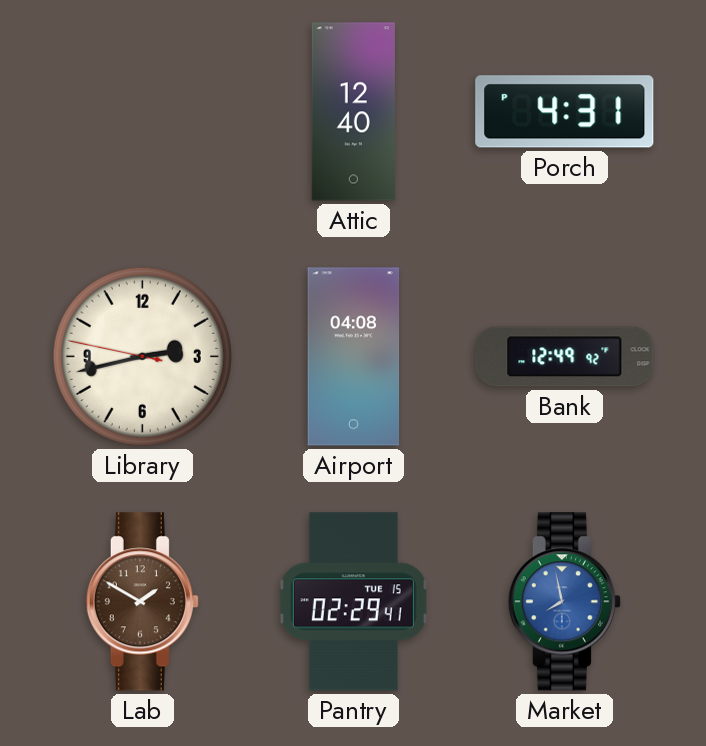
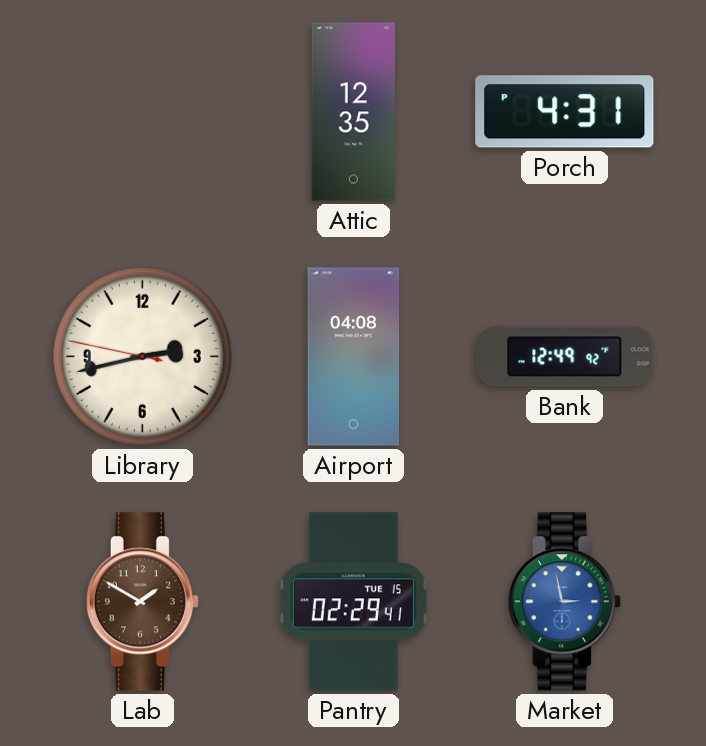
Attic: 12:40 -> 12:35
Market: 7:58 -> 2:58
